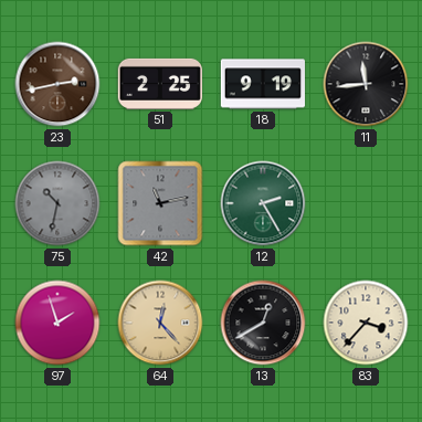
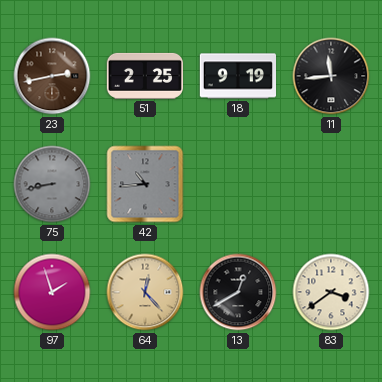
75: 10:32 -> 8:43
42: 11:13 -> 10:44
12: 2:25 -> none
83: 3:37 -> 3:39
